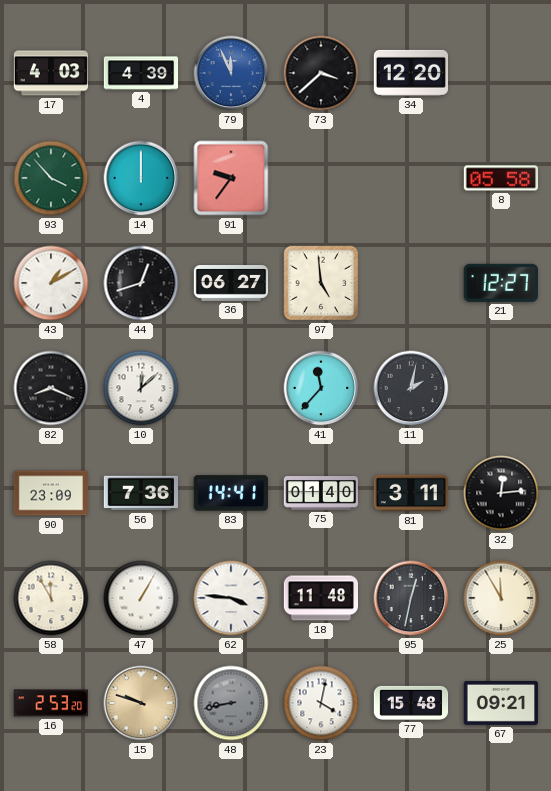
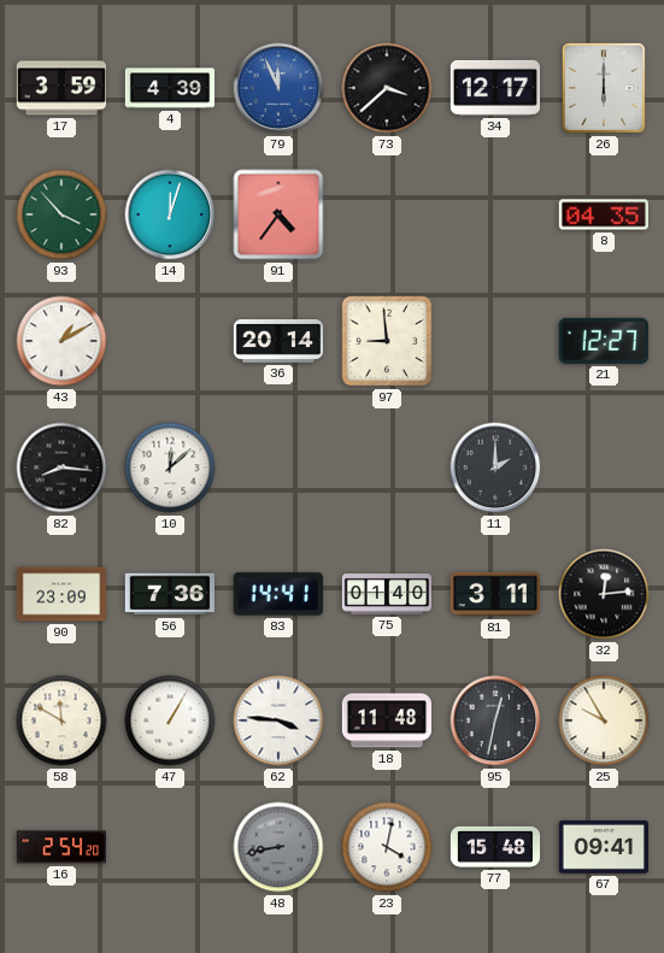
17: 4:03 -> 3:59
34: 12:20 -> 12:17
26: none -> 6:00
14: 12:00 -> 12:03
91: 9:36 -> 4:36
8: 05:58 -> 04:35
44: 12:42 -> none
36: 06:27 -> 20:14
97: 4:59 -> 8:59
82: 8:19 -> 8:16
41: 11:37 -> none
11: 2:02 -> 2:00
58: 11:55 -> 11:50
25: 11:55 -> 9:55
16: 2:53 -> 2:54
15: 9:48 -> none
67: 09:21 -> 09:41
